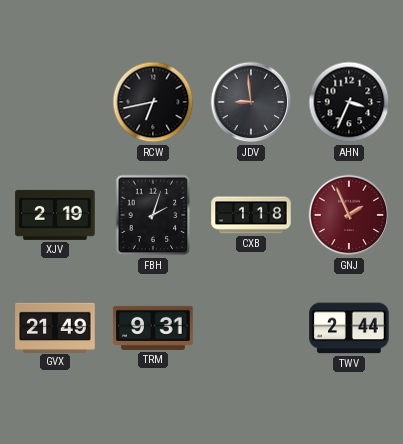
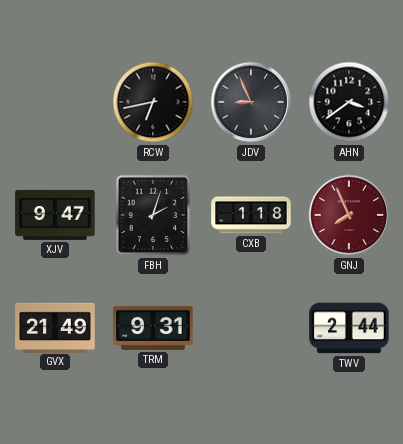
JDV: 8:59 -> 8:56
AHN: 3:34 -> 3:39
XJV: 2:19 -> 9:47
GNJ: 1:56 -> 7:56
